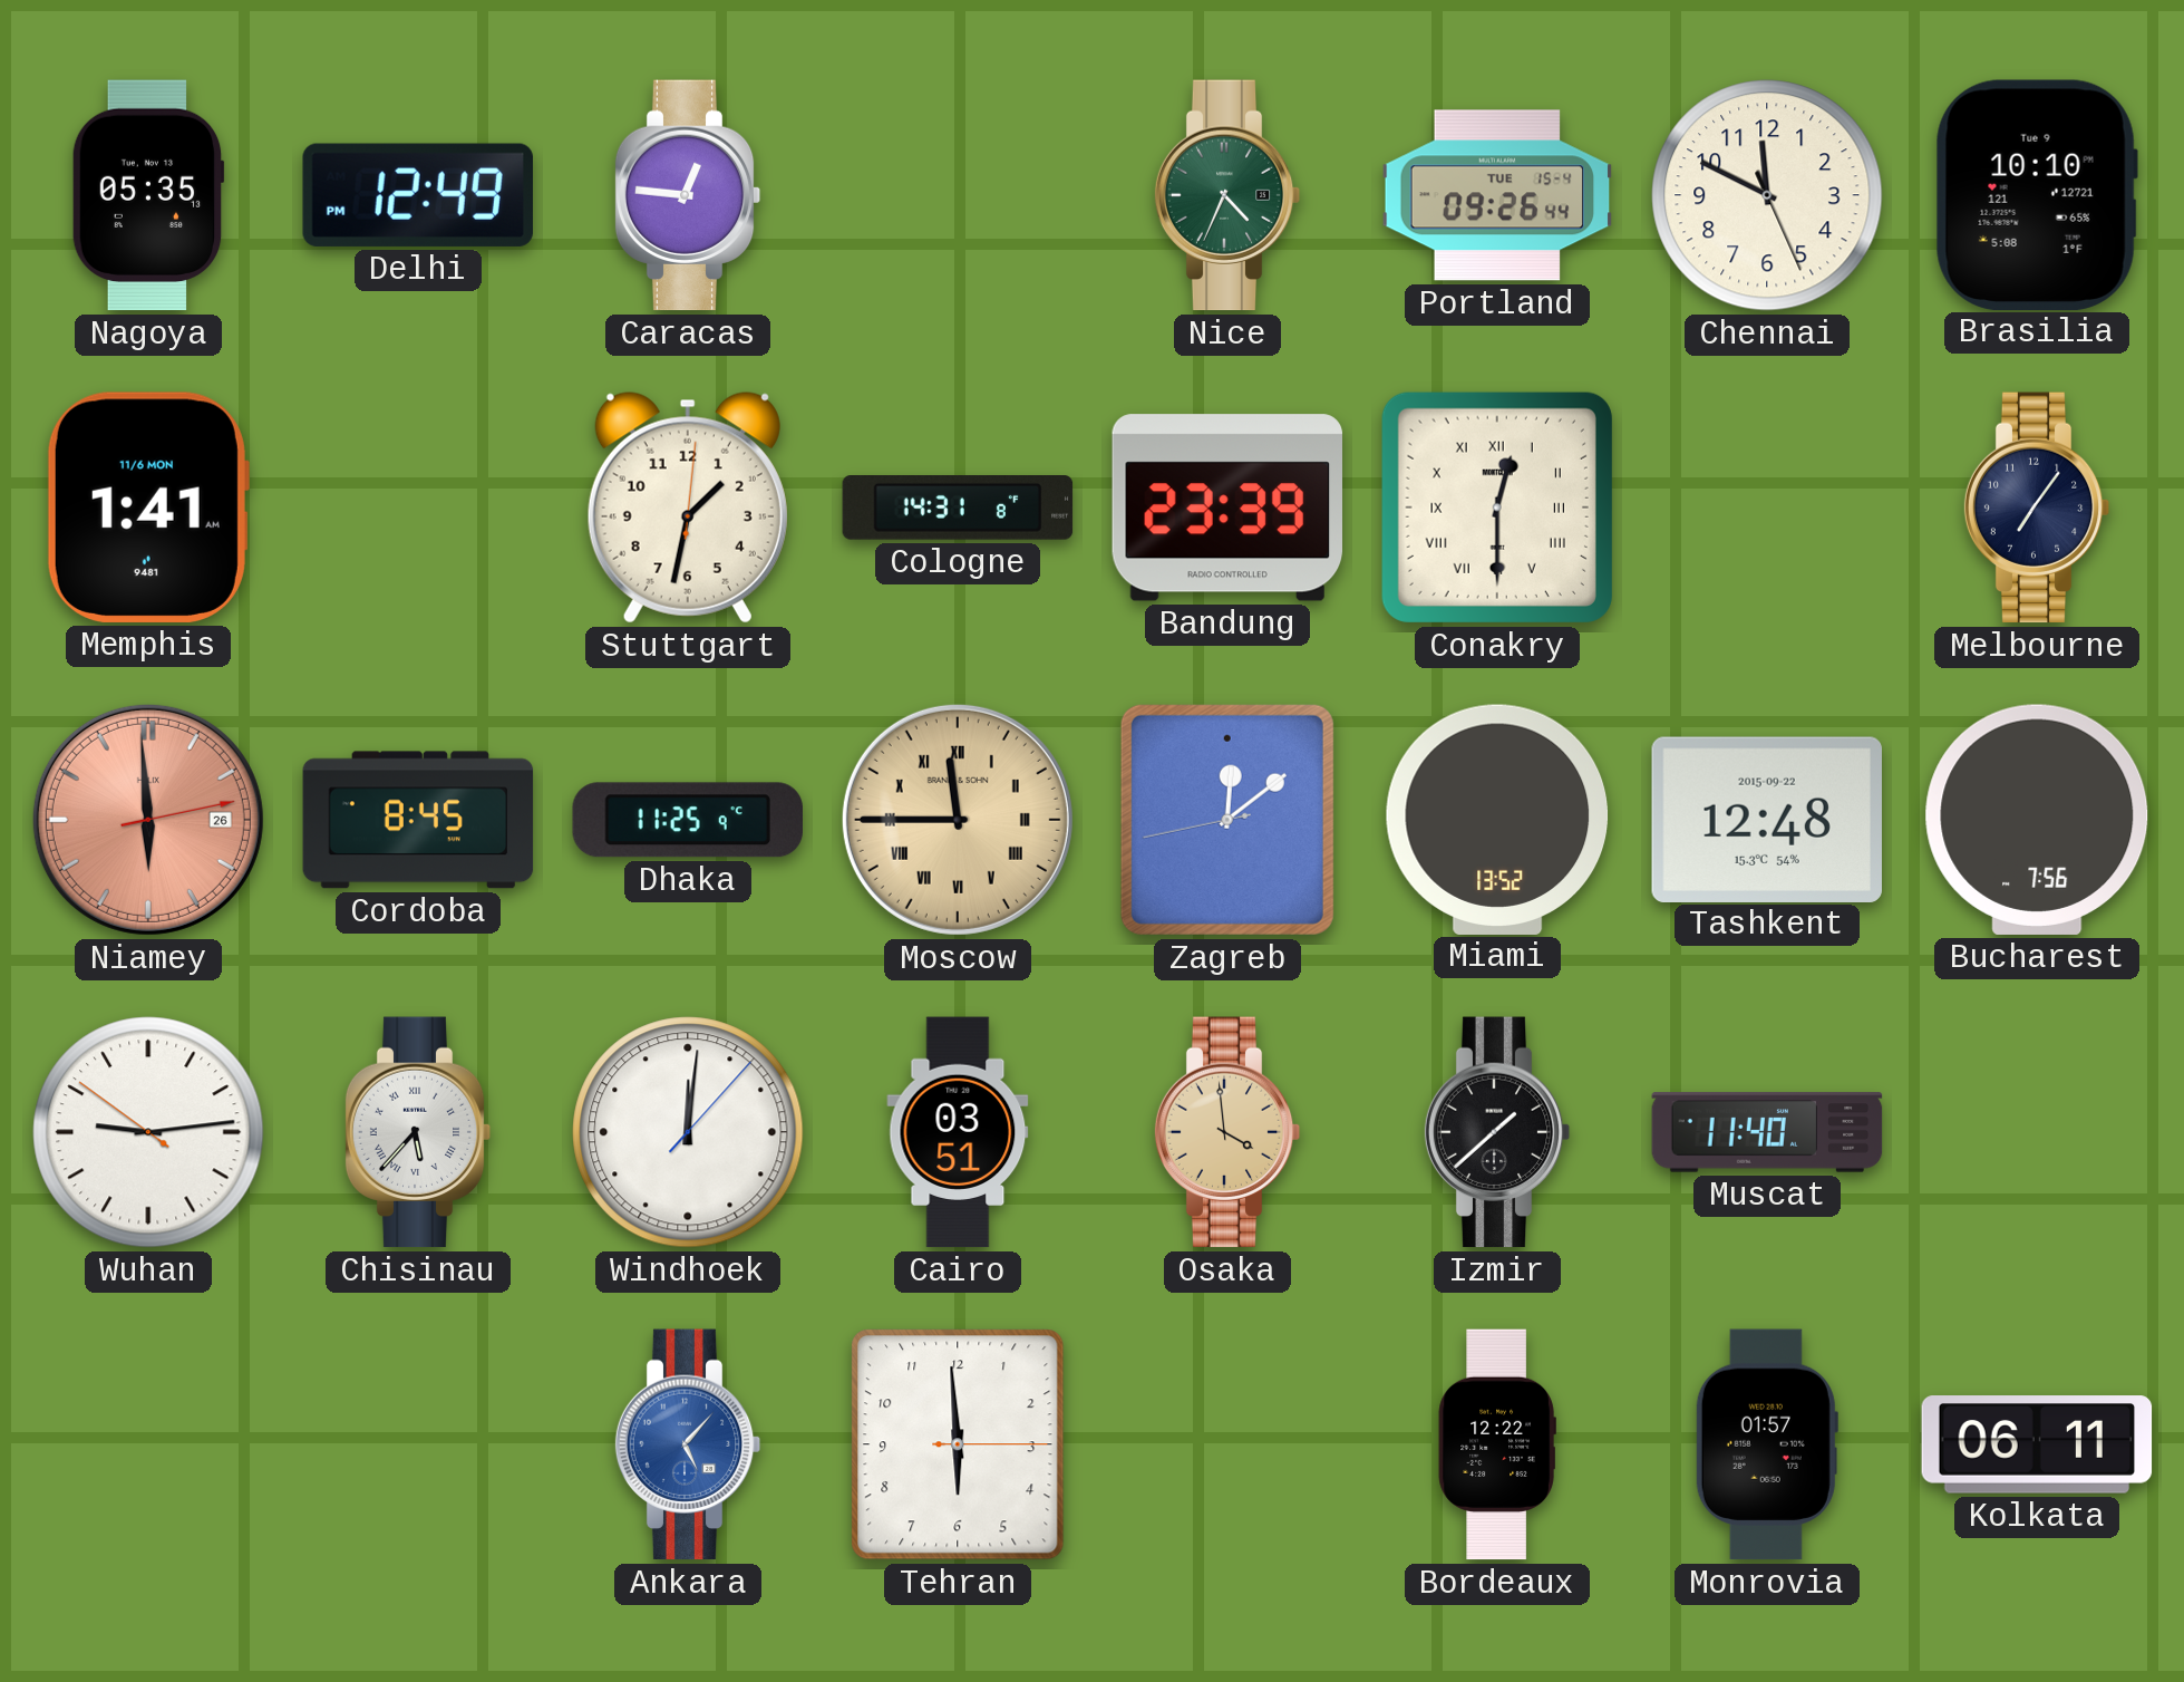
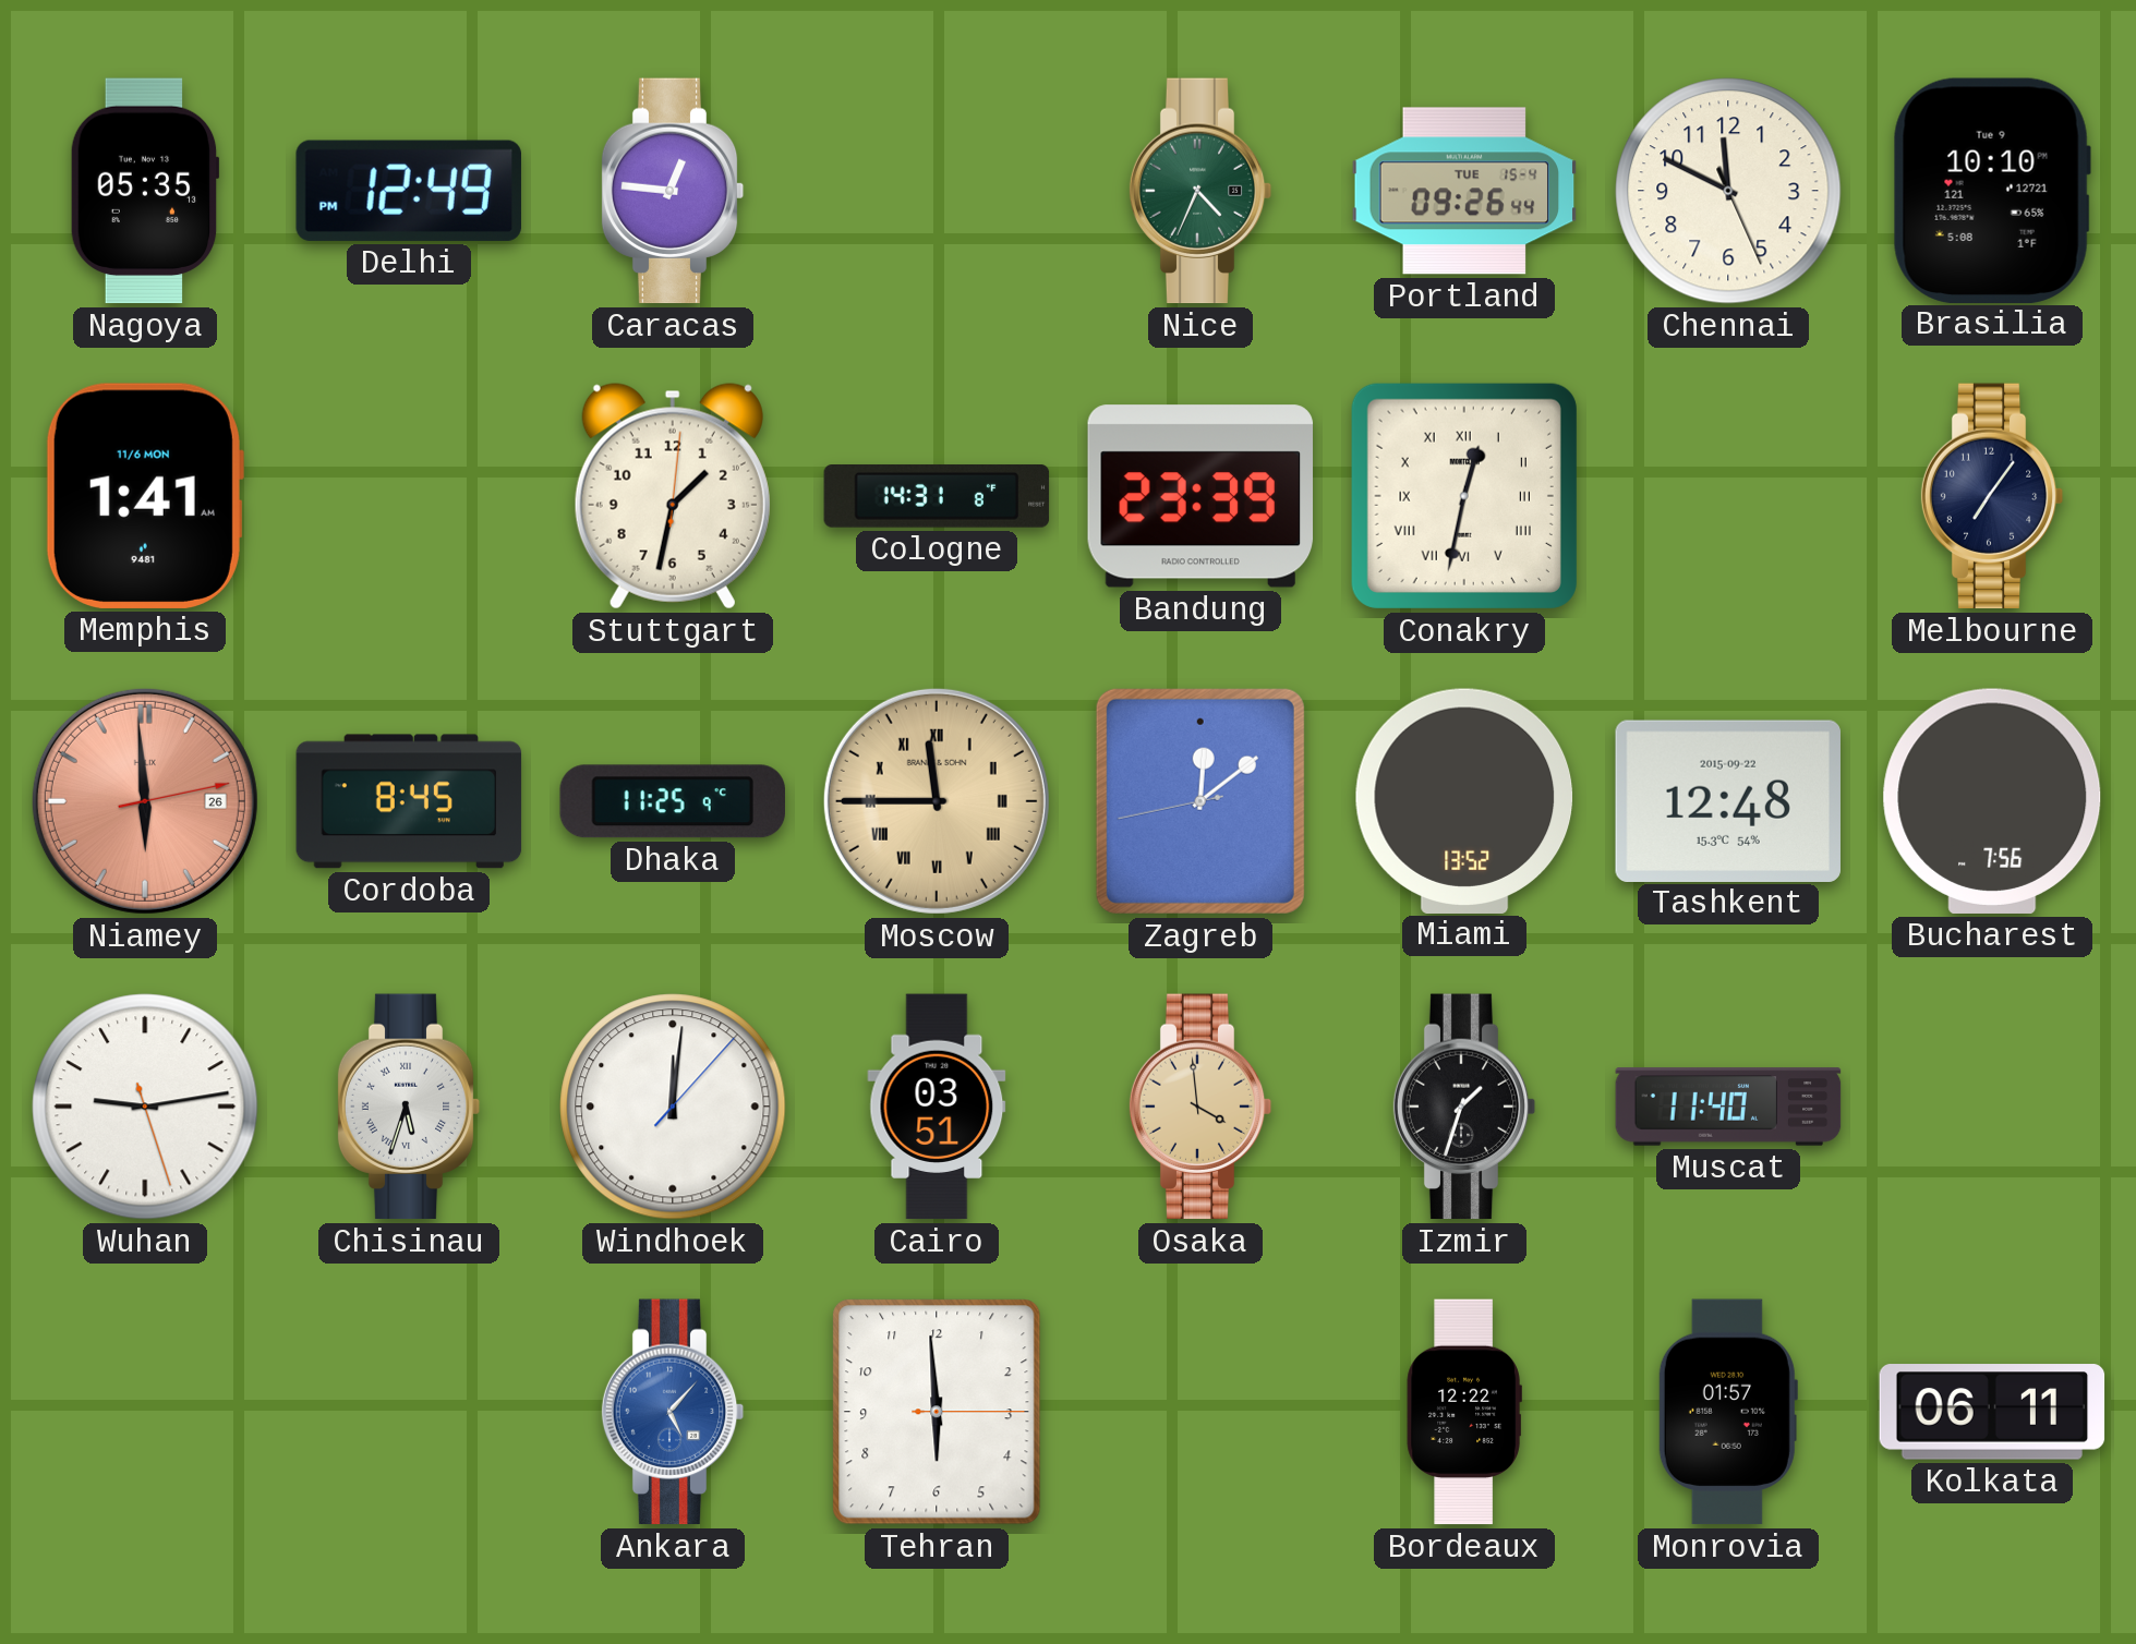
Conakry: 12:30 -> 12:32
Wuhan: 9:13:51 -> 9:13:27
Chisinau: 5:37 -> 5:33
Izmir: 1:38 -> 1:33
